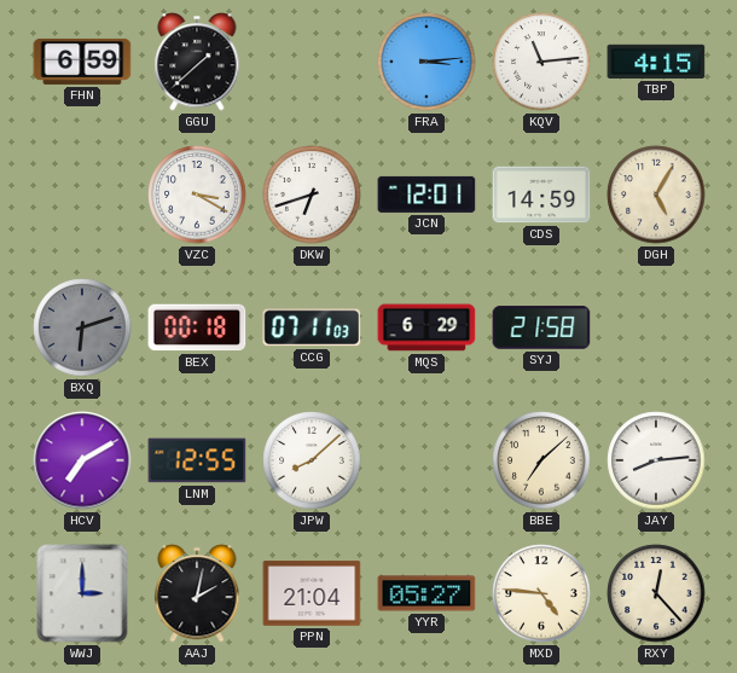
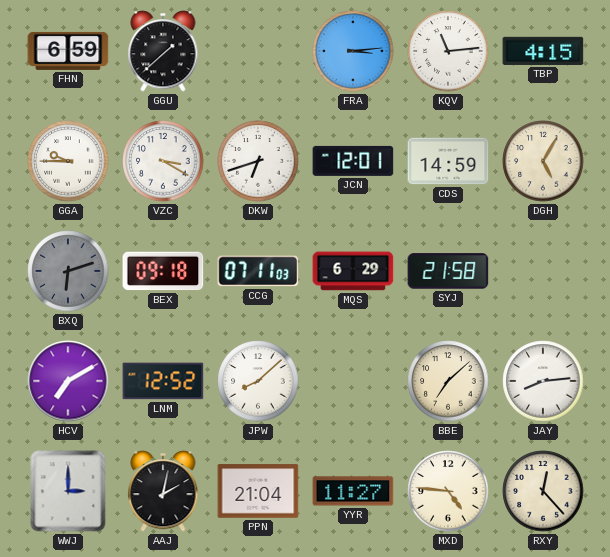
GGA: none -> 9:45
BEX: 00:18 -> 09:18
LNM: 12:55 -> 12:52
YYR: 05:27 -> 11:27
